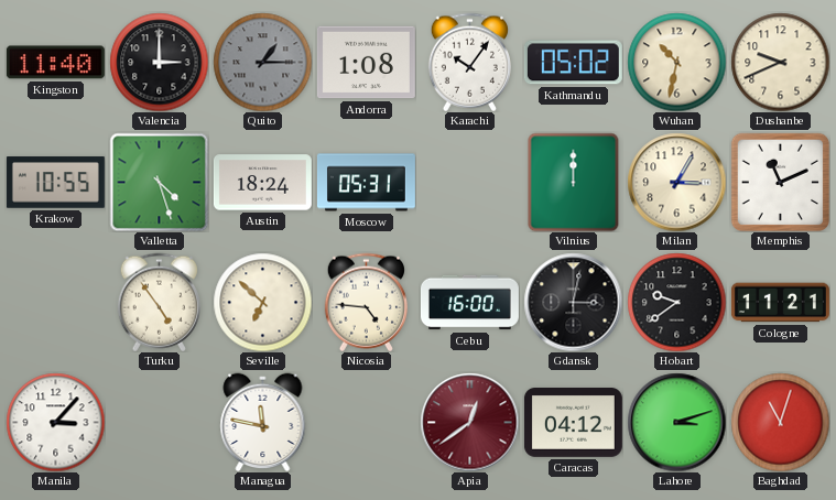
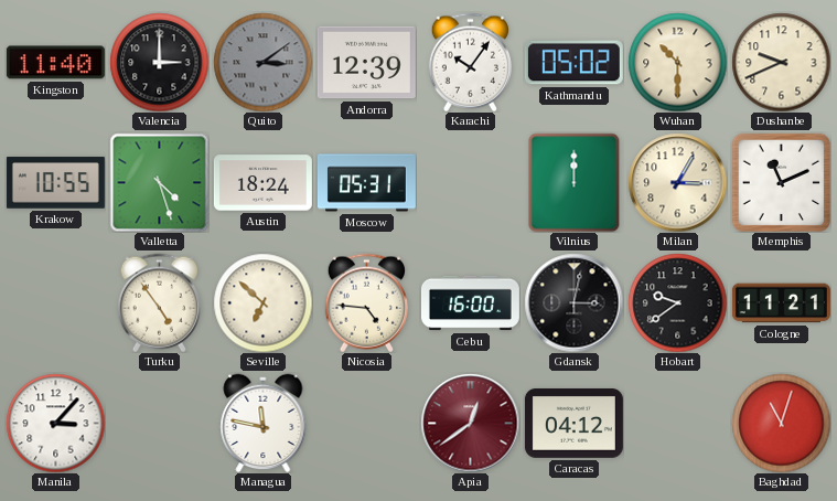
Quito: 1:15 -> 3:09
Andorra: 1:08 -> 12:39
Wuhan: 10:32 -> 10:30
Lahore: 3:12 -> none
